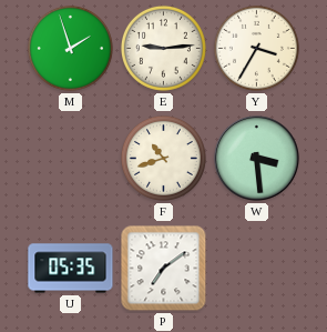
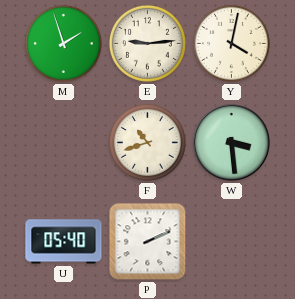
Y: 3:35 -> 4:02
U: 05:35 -> 05:40
P: 7:09 -> 2:11
